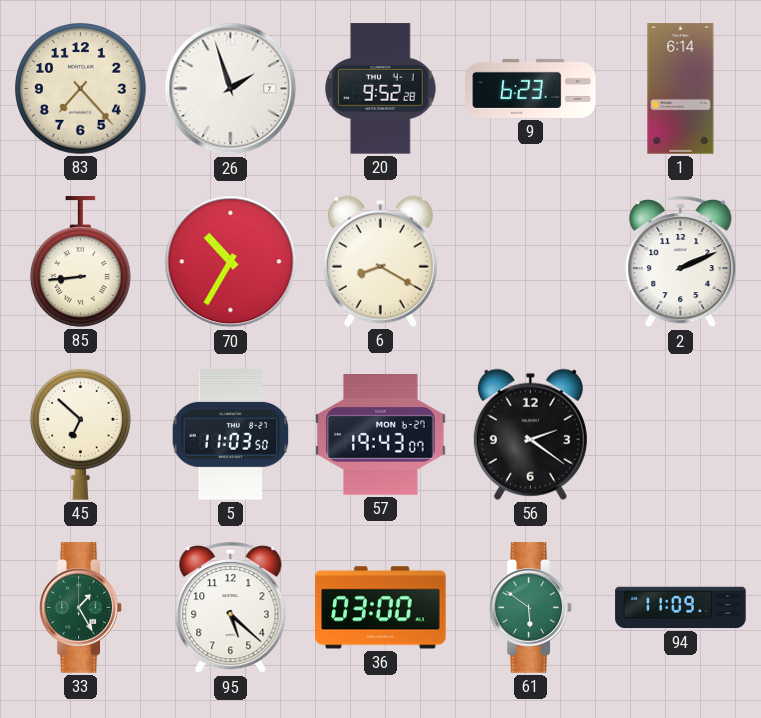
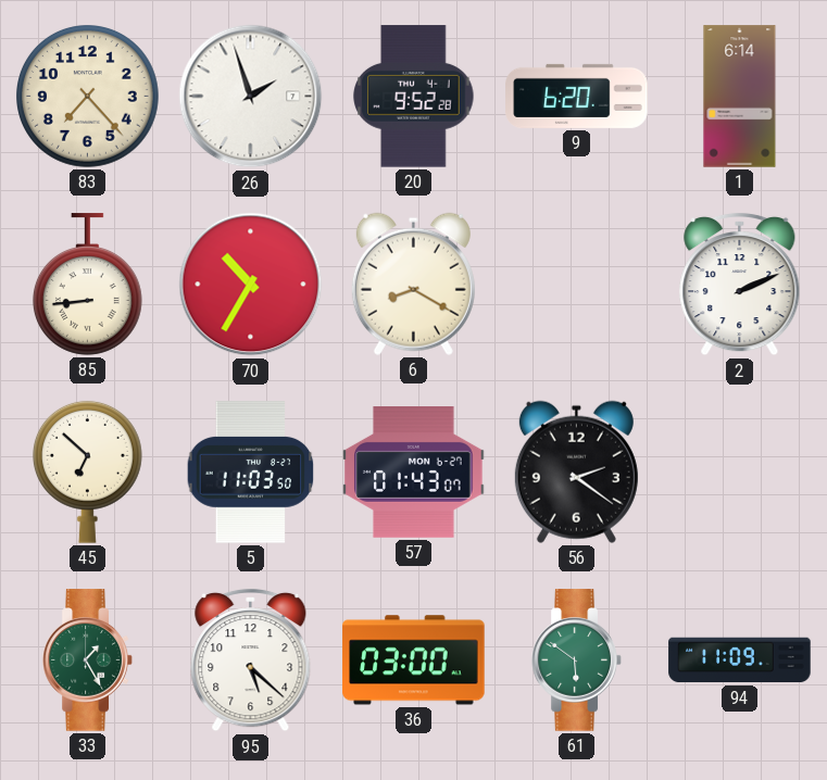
9: 6:23 -> 6:20
57: 19:43 -> 01:43
